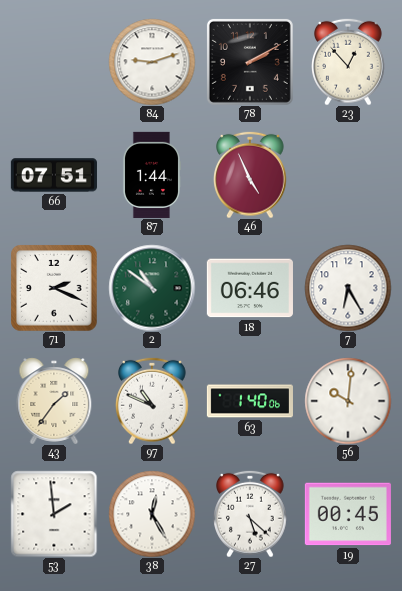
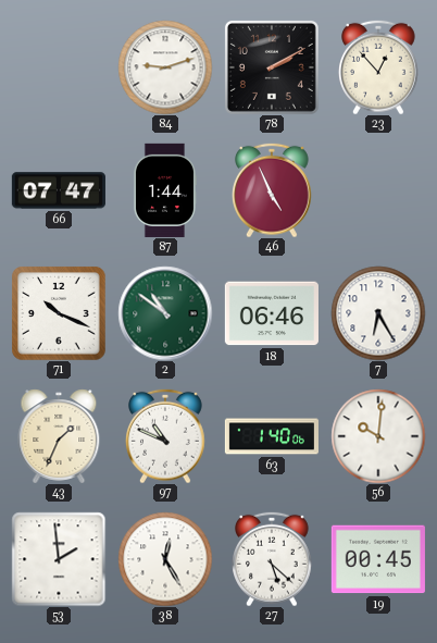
66: 07:51 -> 07:47
71: 2:19 -> 10:19
43: 1:36 -> 1:34
